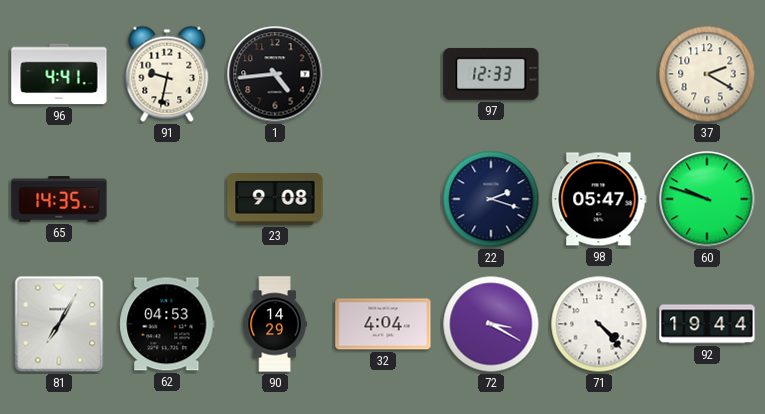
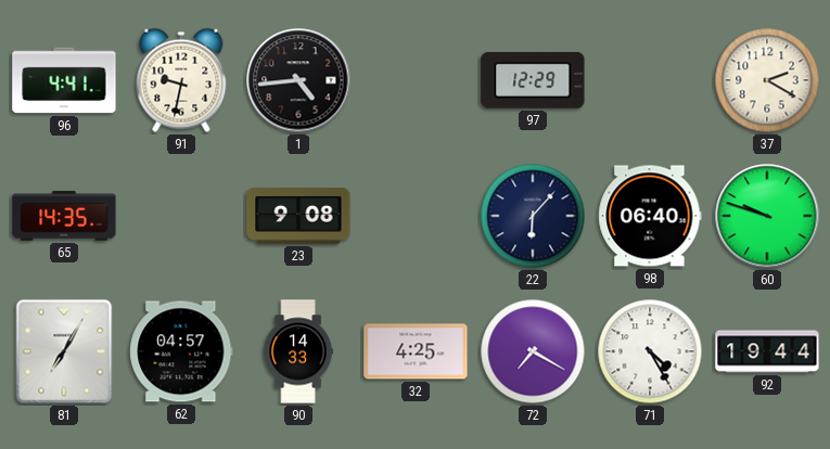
97: 12:33 -> 12:29
22: 2:18 -> 6:07
98: 05:47 -> 06:40
62: 04:53 -> 04:57
90: 14:29 -> 14:33
32: 4:04 -> 4:25
72: 3:20 -> 7:20
71: 4:23 -> 4:25
